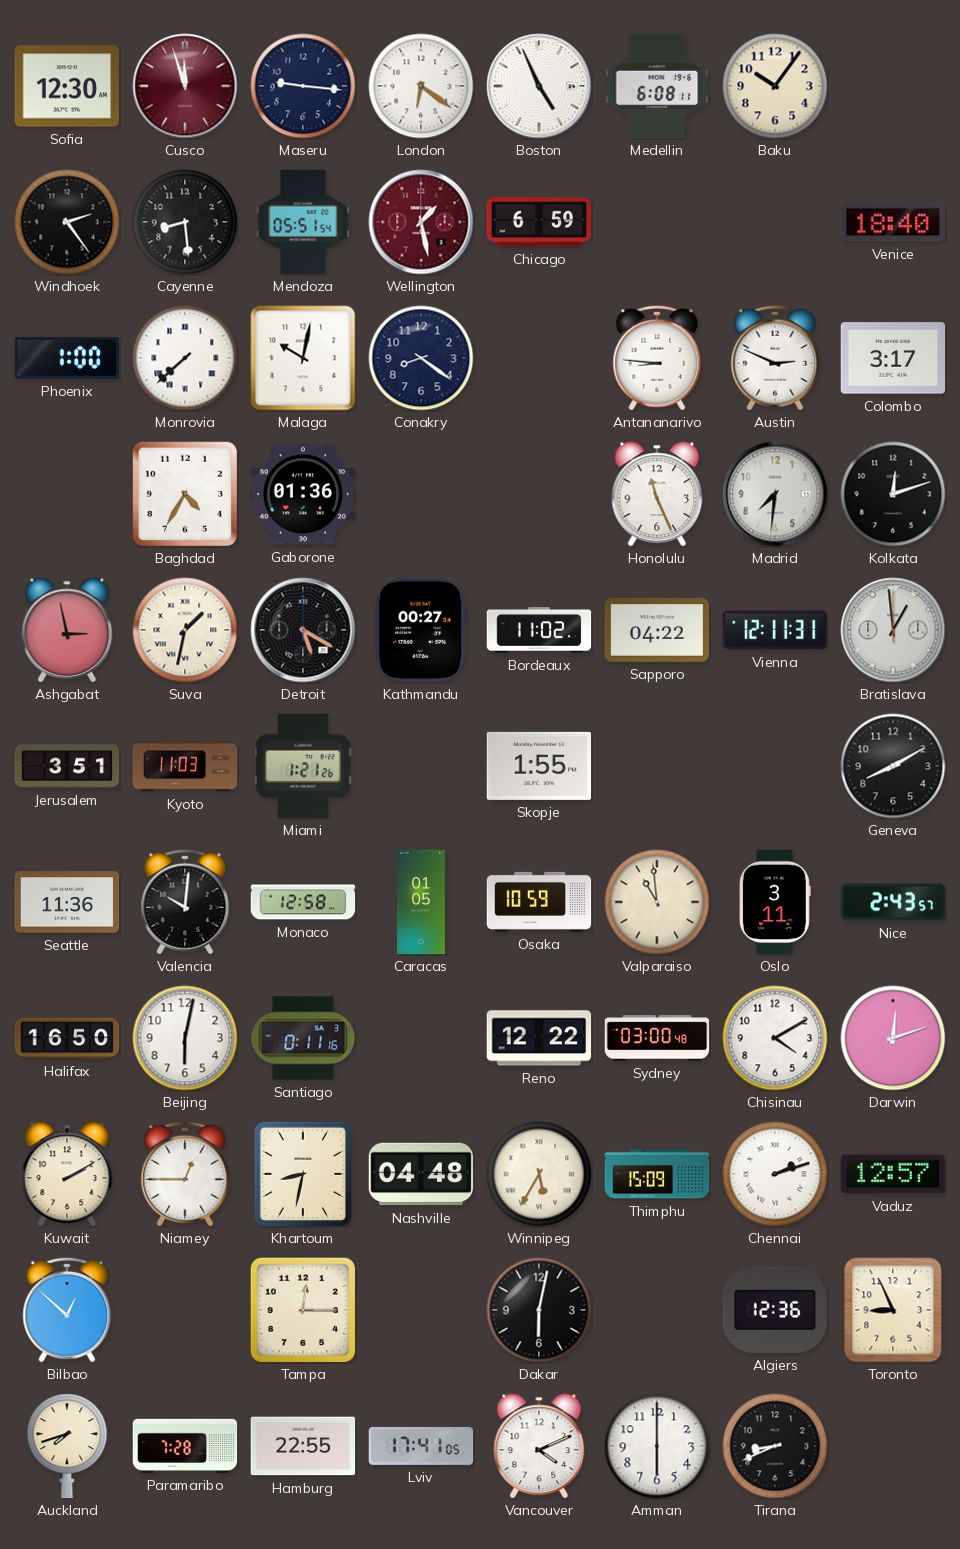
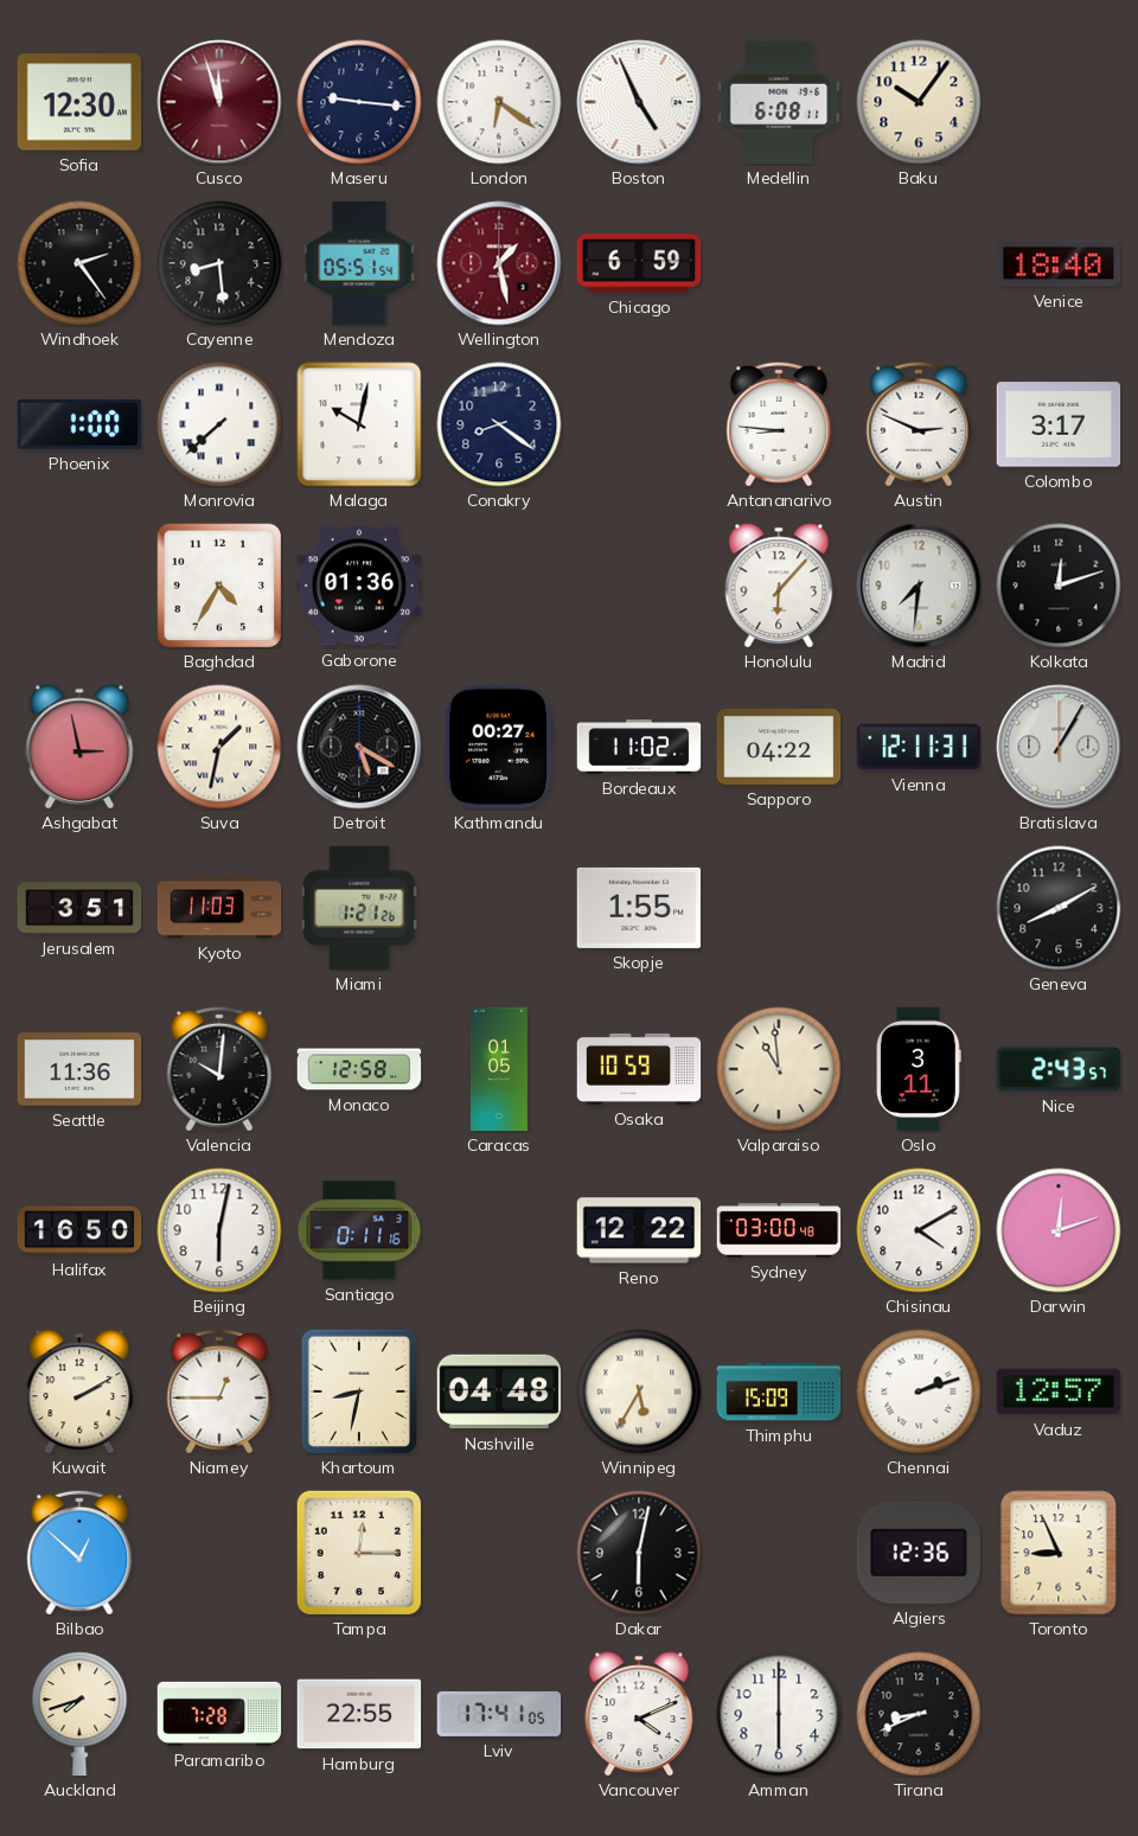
Honolulu: 11:26 -> 6:07
Bratislava: 12:59 -> 1:05
